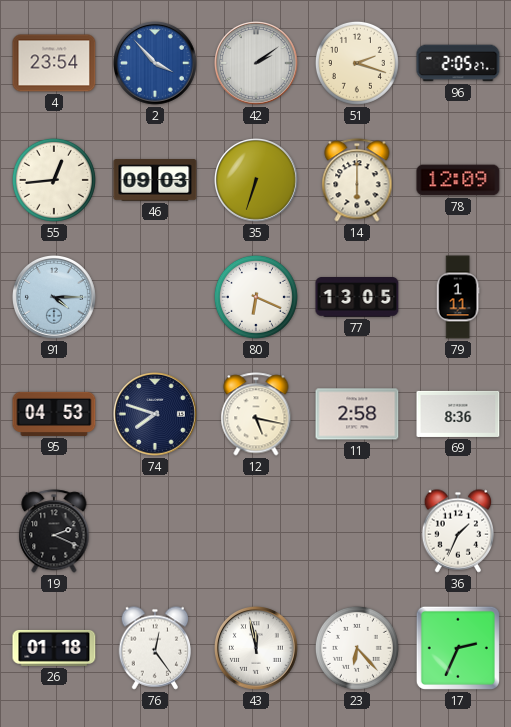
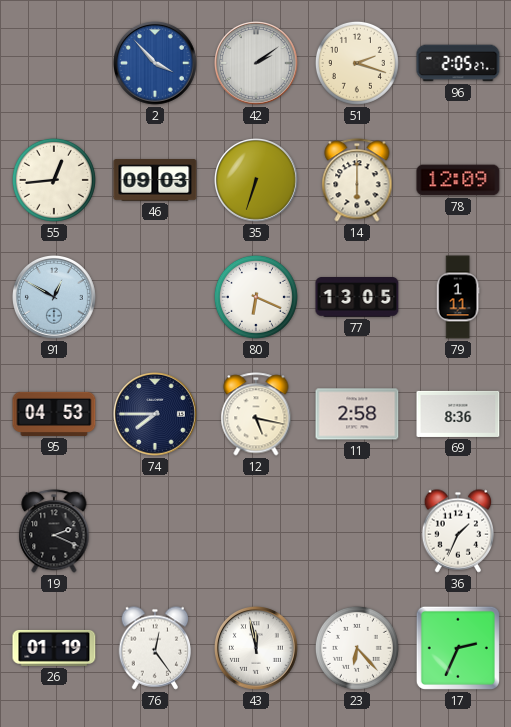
4: 23:54 -> none
91: 4:15 -> 12:50
74: 7:48 -> 7:45
26: 01:18 -> 01:19
